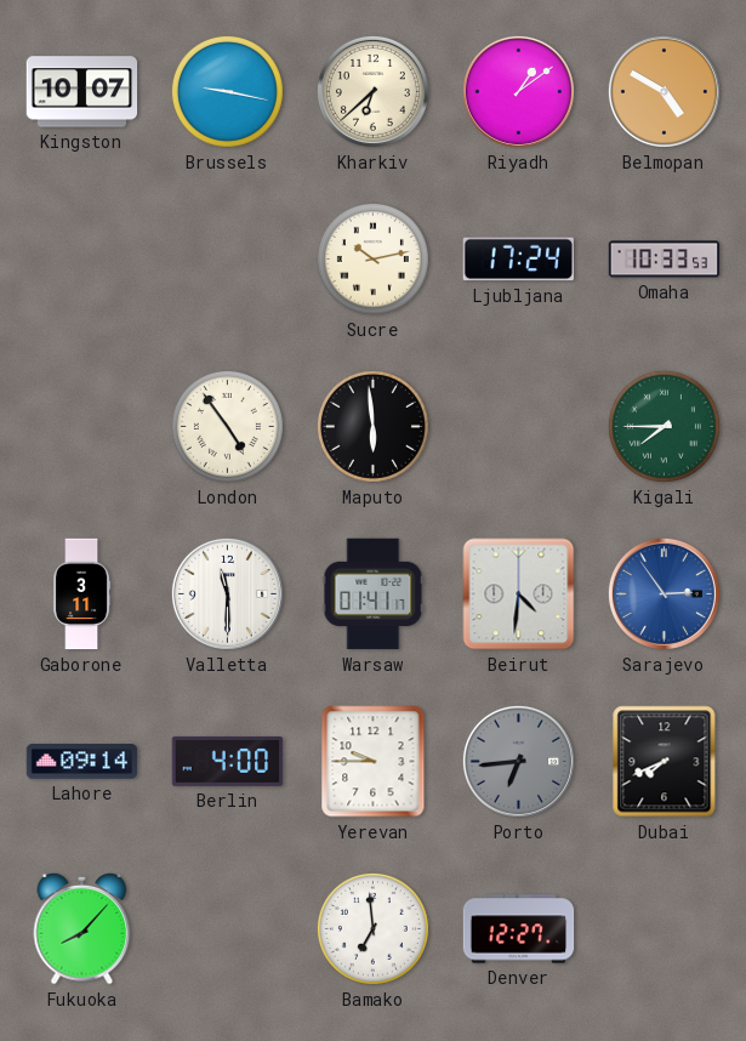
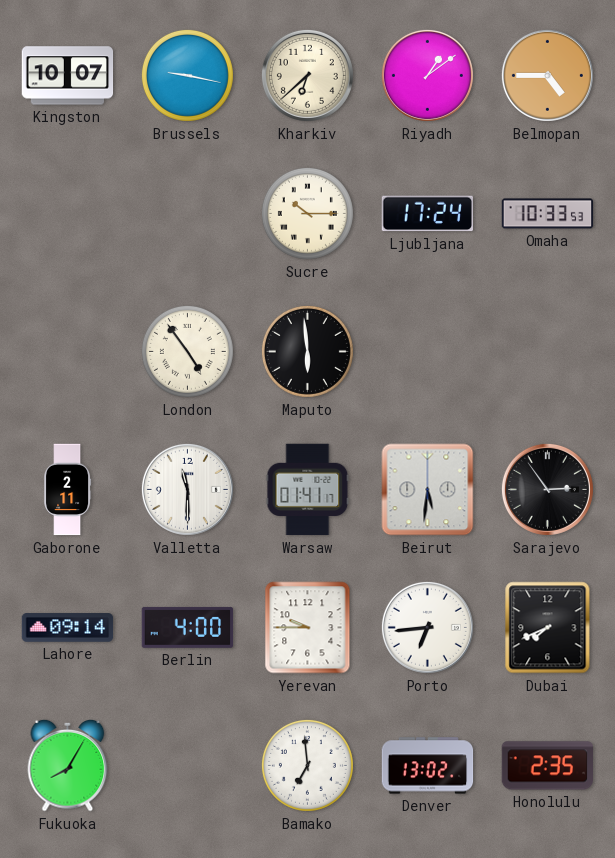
Belmopan: 4:50 -> 4:45
Sucre: 10:13 -> 10:15
Kigali: 7:45 -> none
Gaborone: 3:11 -> 2:11
Beirut: 4:31 -> 5:31
Sarajevo dial: blue -> black
Porto dial: grey -> white
Fukuoka: 8:07 -> 8:05
Denver: 12:27 -> 13:02
Honolulu: none -> 2:35
